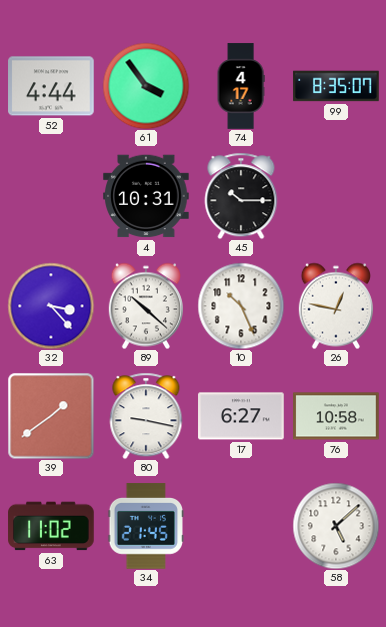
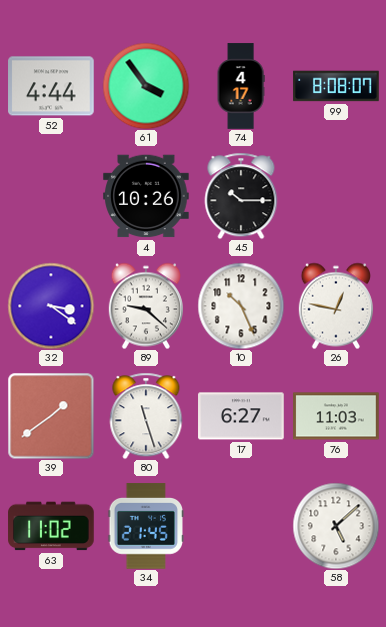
99: 8:35 -> 8:08
4: 10:31 -> 10:26
32: 3:23 -> 3:21
89: 10:22 -> 9:22
80: 9:17 -> 11:27
76: 10:58 -> 11:03
